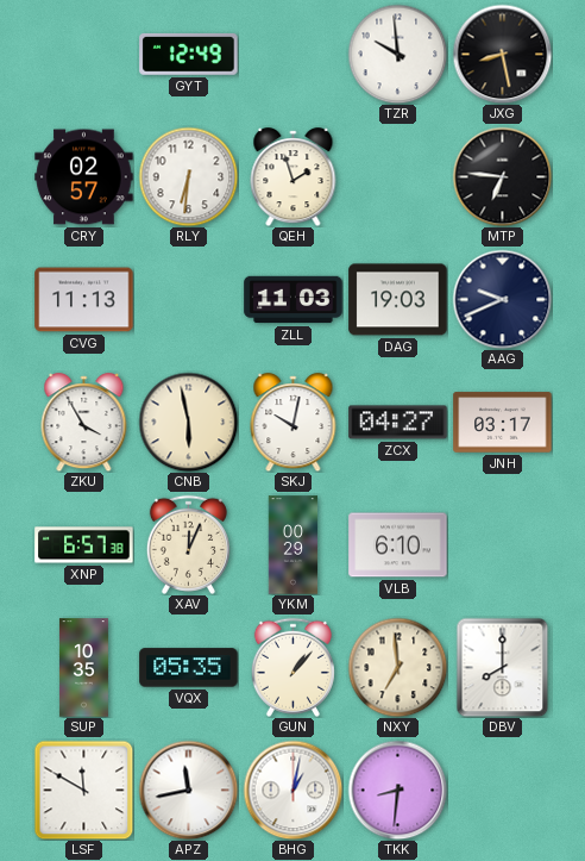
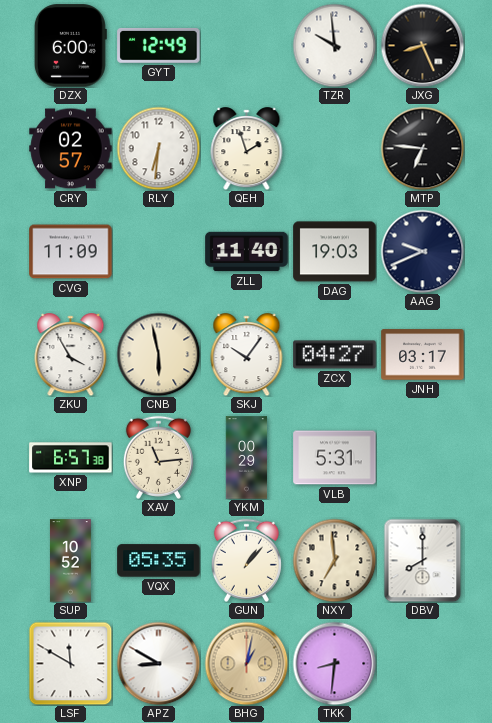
DZX: none -> 6:00
JXG: 8:28 -> 8:26
CVG: 11:13 -> 11:09
ZLL: 11:03 -> 11:40
SKJ: 10:02 -> 10:06
XAV: 12:04 -> 11:14
VLB: 6:10 -> 5:31
SUP: 10:35 -> 10:52
APZ: 11:43 -> 8:50
BHG dial: white -> champagne
